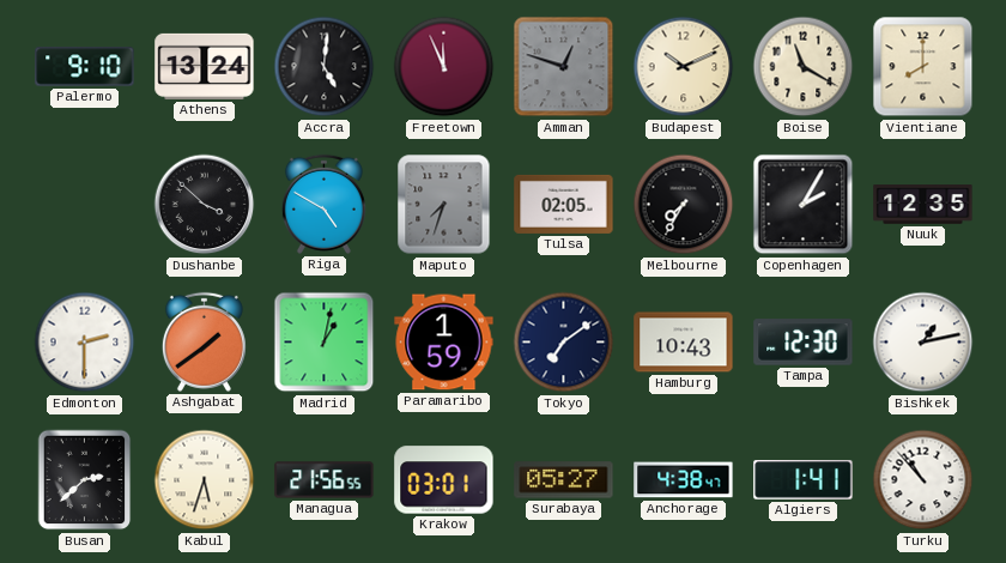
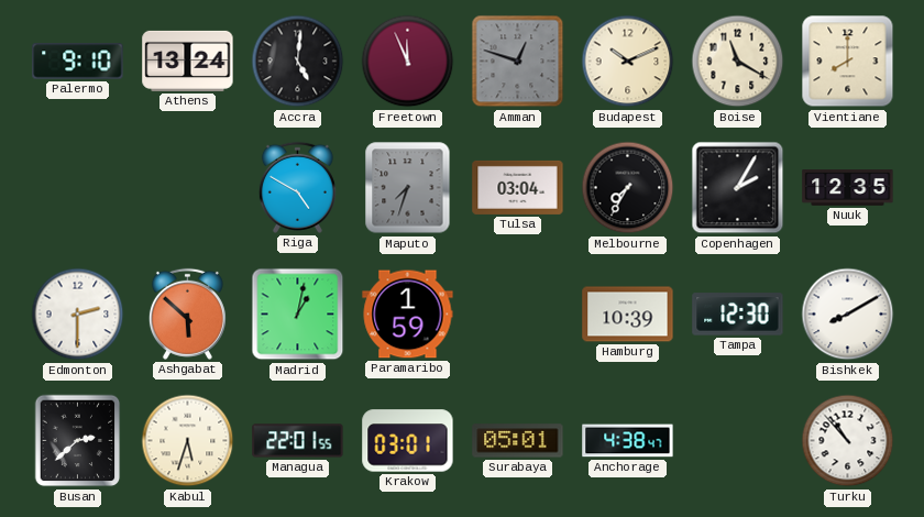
Dushanbe: 3:52 -> none
Tulsa: 02:05 -> 03:04
Ashgabat: 1:39 -> 5:52
Tokyo: 7:09 -> none
Hamburg: 10:43 -> 10:39
Bishkek: 1:13 -> 8:10
Managua: 21:56 -> 22:01
Surabaya: 05:27 -> 05:01
Algiers: 1:41 -> none
